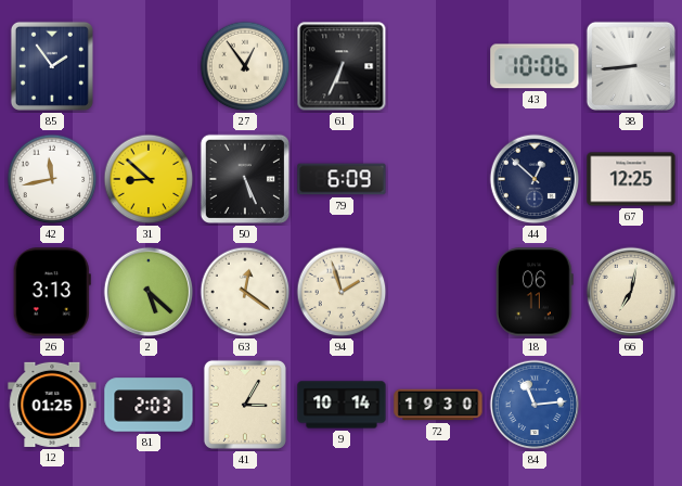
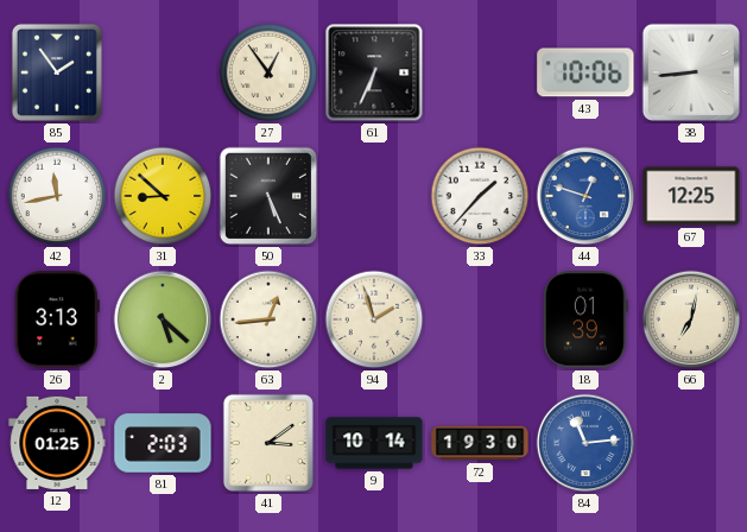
79: 6:09 -> none
33: none -> 1:37
44: 12:52 -> 12:48
44 dial: navy -> blue
63: 12:21 -> 12:44
18: 06:11 -> 01:39
41: 3:05 -> 3:09
